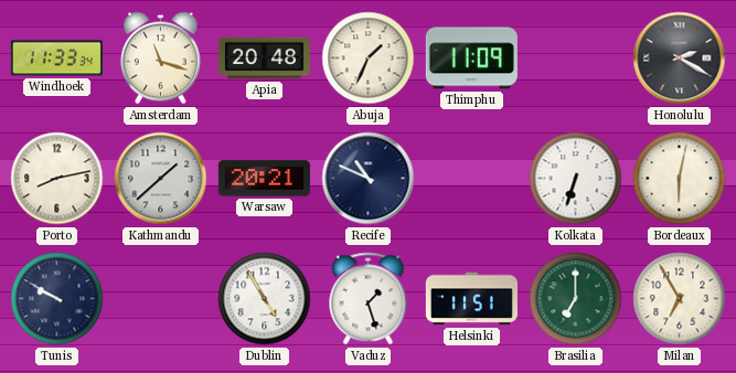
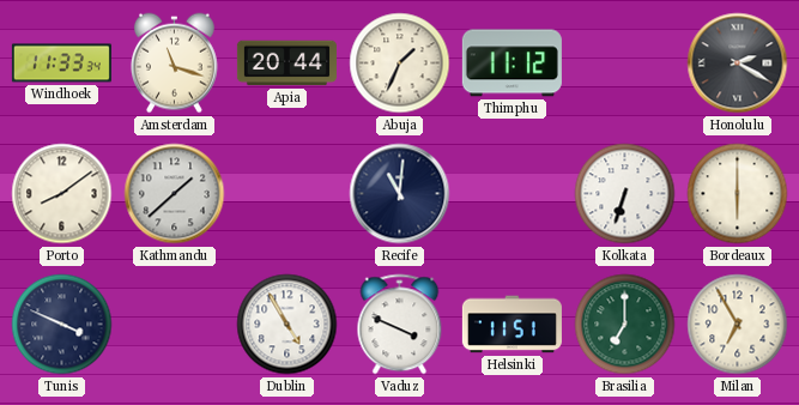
Apia: 20:48 -> 20:44
Thimphu: 11:09 -> 11:12
Porto: 8:13 -> 8:09
Warsaw: 20:21 -> none
Recife: 10:49 -> 11:01
Bordeaux: 6:02 -> 6:00
Tunis: 9:50 -> 3:49
Vaduz: 1:27 -> 3:49
